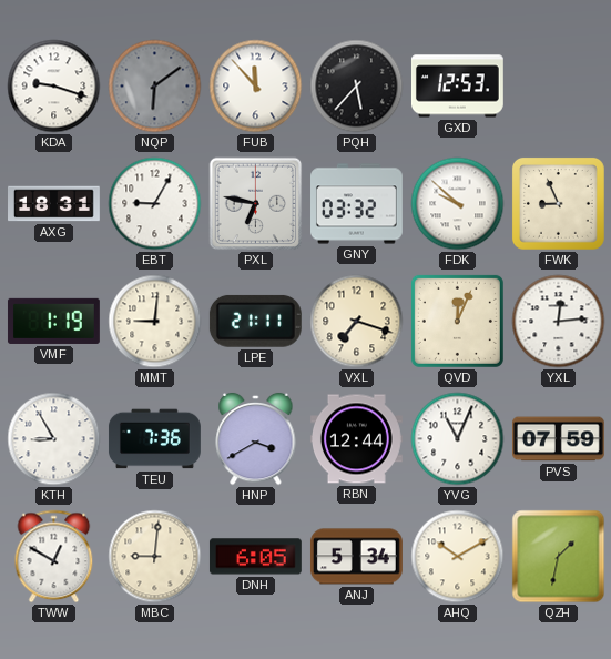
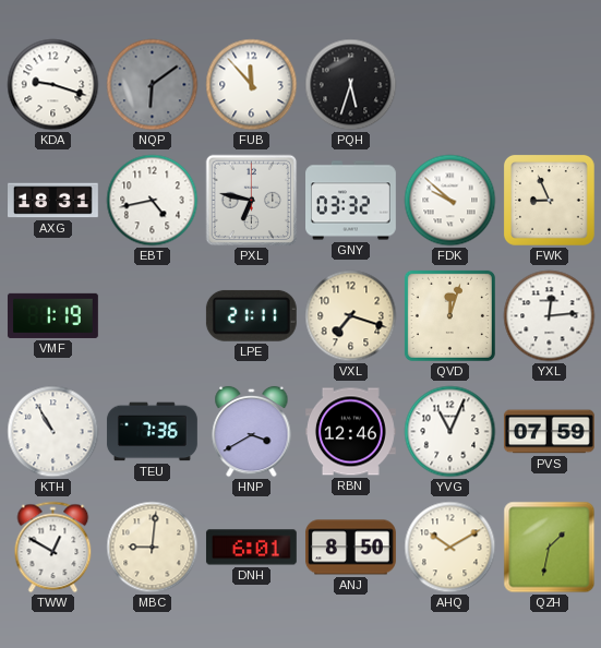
PQH: 5:37 -> 5:33
GXD: 12:53 -> none
EBT: 9:05 -> 4:43
MMT: 9:01 -> none
QVD: 12:04 -> 12:03
KTH: 8:55 -> 10:55
RBN: 12:44 -> 12:46
DNH: 6:05 -> 6:01
ANJ: 5:34 -> 8:50
